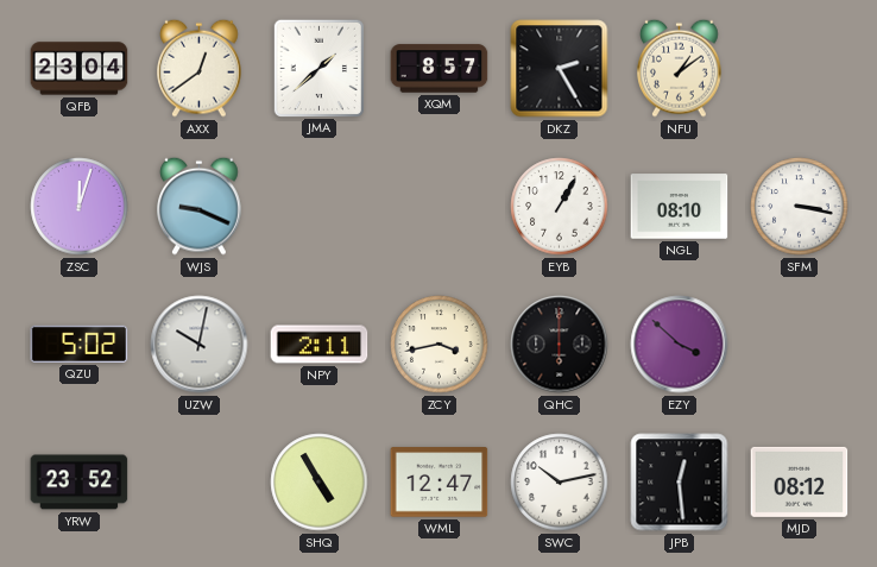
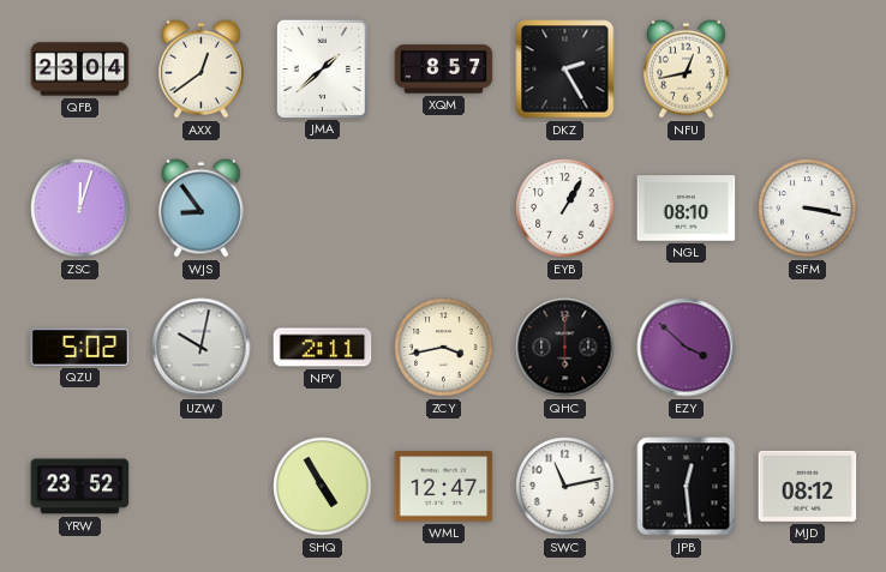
NFU: 1:09 -> 12:43
WJS: 9:19 -> 8:54
SWC: 10:13 -> 11:13
